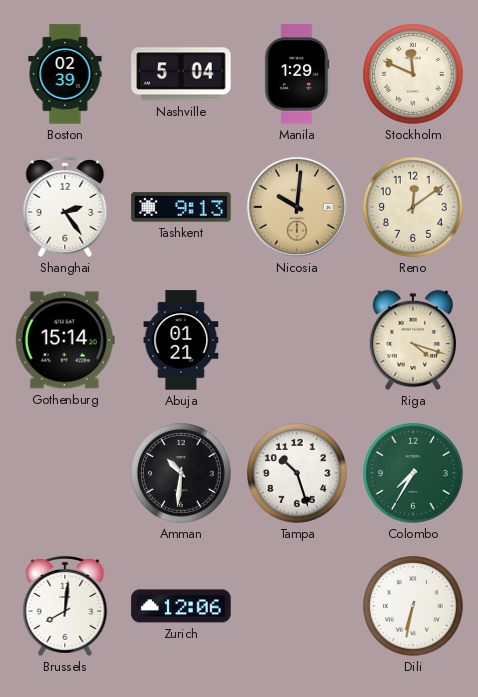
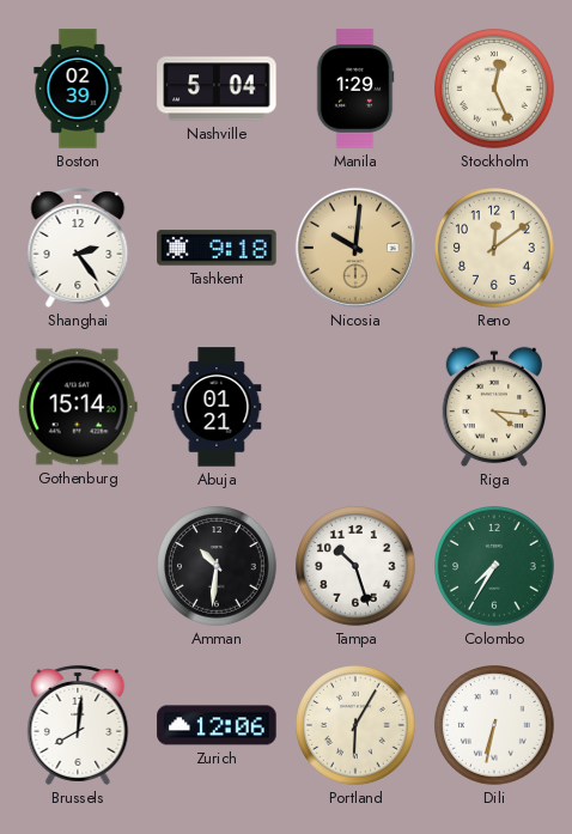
Stockholm: 11:49 -> 12:26
Tashkent: 9:13 -> 9:18
Riga: 4:18 -> 4:16
Portland: none -> 6:05
